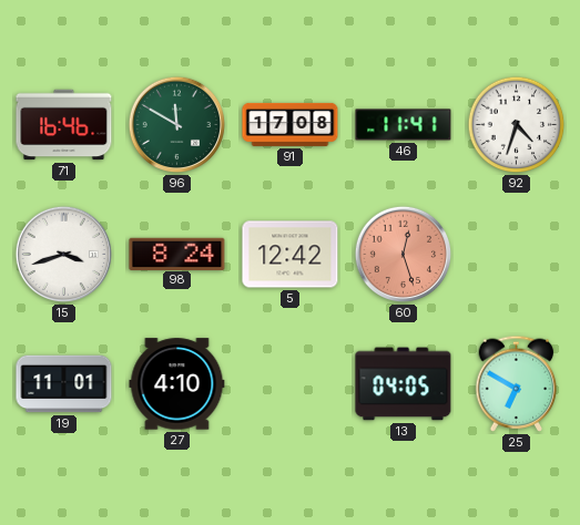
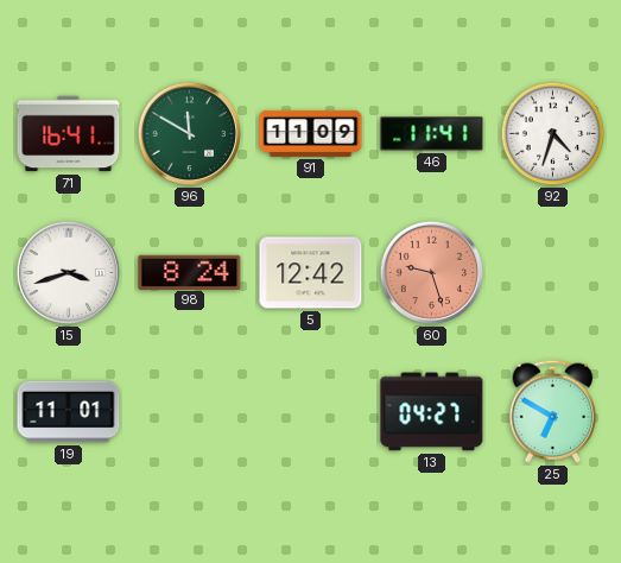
71: 16:46 -> 16:41
91: 17:08 -> 11:09
60: 12:27 -> 9:27
27: 4:10 -> none
13: 04:05 -> 04:27
